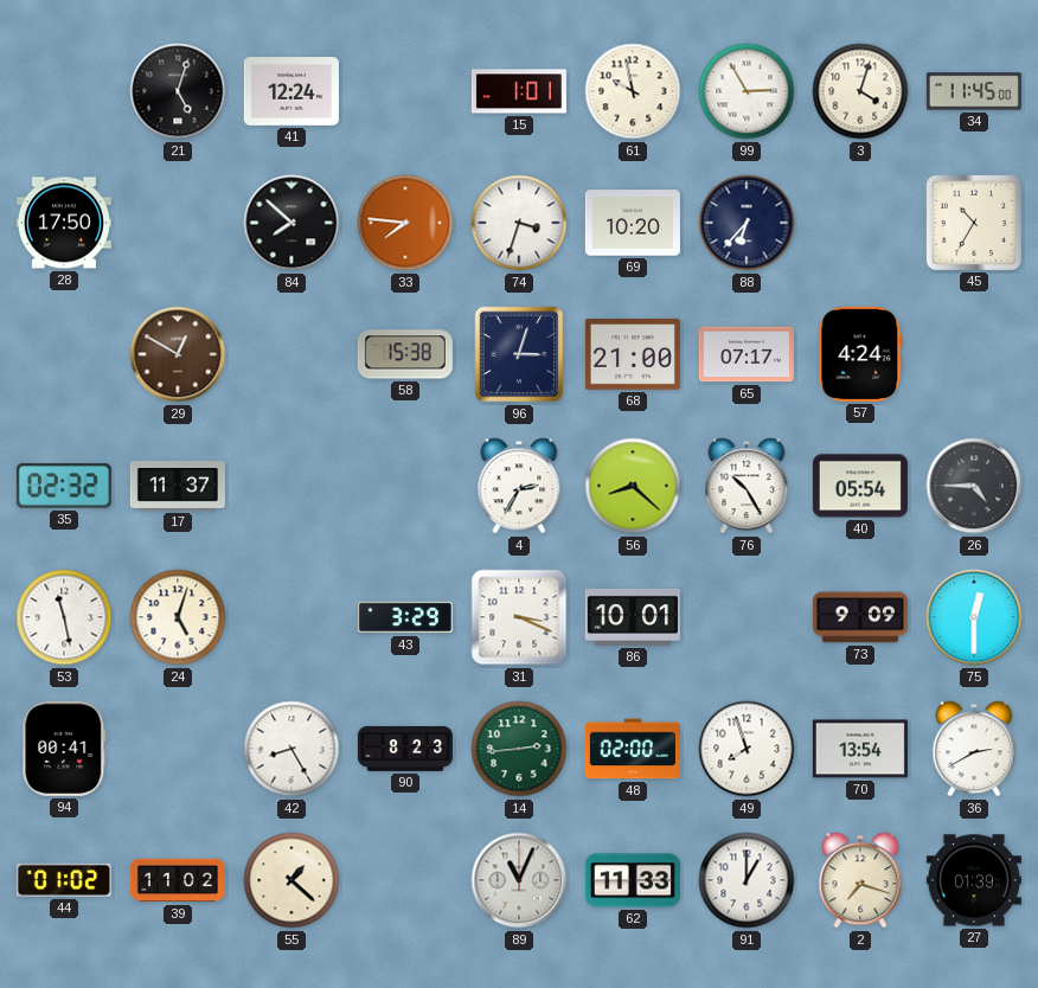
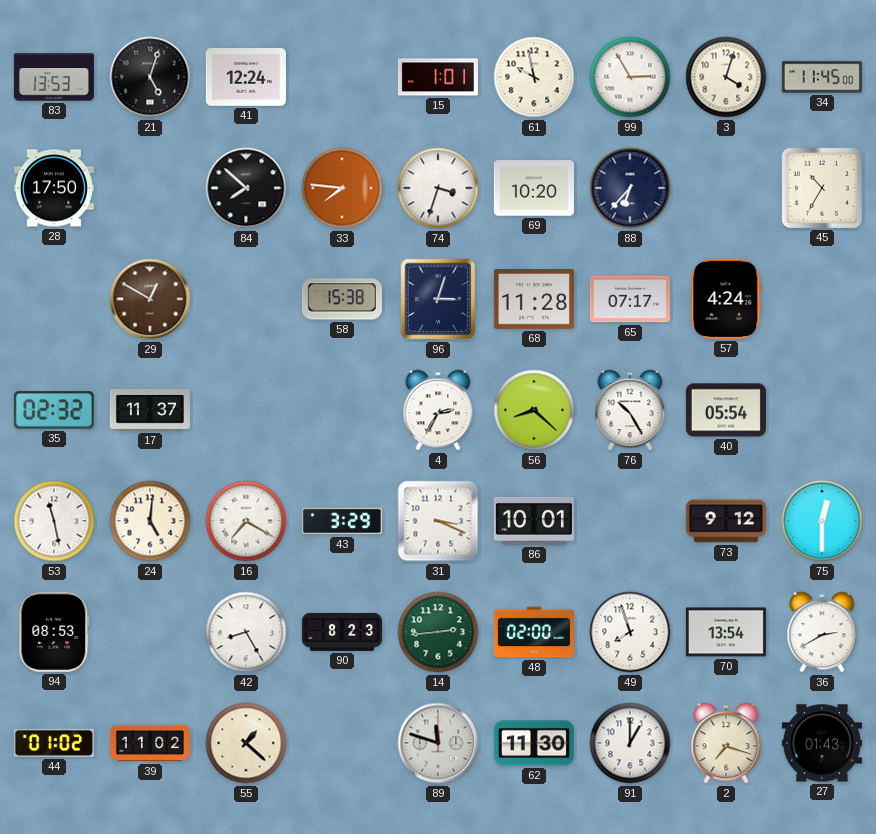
83: none -> 13:53
68: 21:00 -> 11:28
26: 4:45 -> none
24: 5:03 -> 5:01
16: none -> 7:20
73: 9:09 -> 9:12
94: 00:41 -> 08:53
89: 11:04 -> 11:48
62: 11:33 -> 11:30
27: 01:39 -> 01:43
